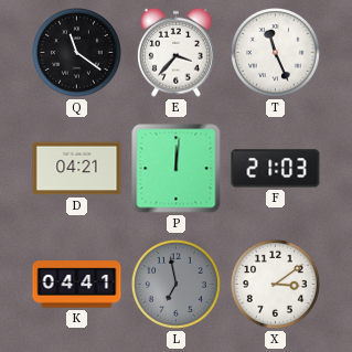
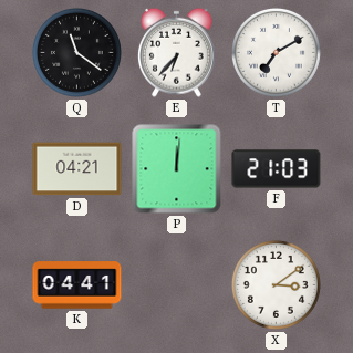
E: 3:37 -> 6:37
T: 11:26 -> 7:10
L: 6:58 -> none
